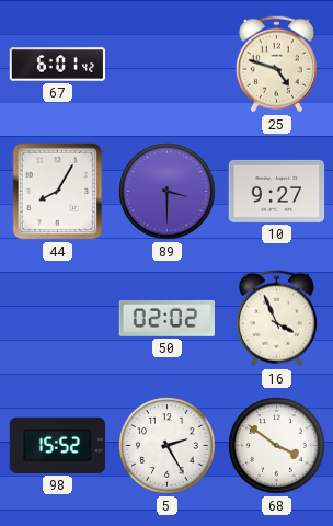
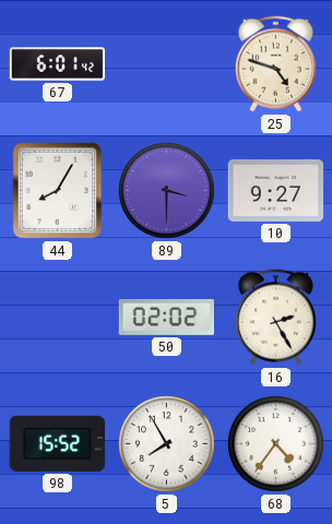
16: 3:56 -> 2:25
5: 2:25 -> 7:55
68: 3:51 -> 4:36
